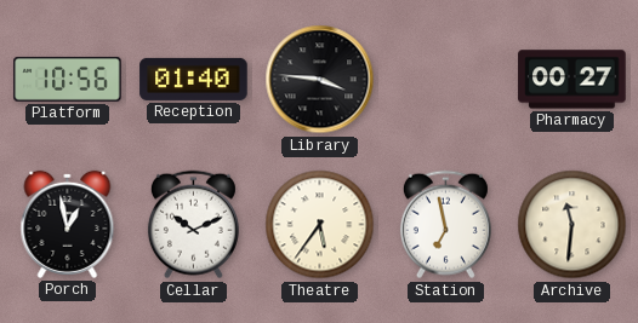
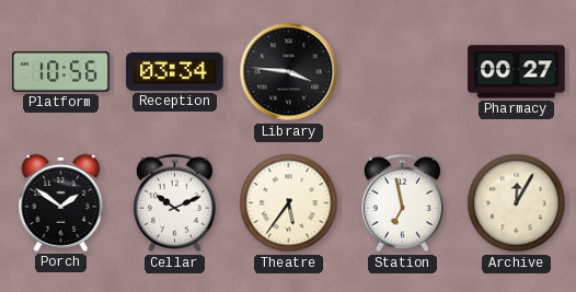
Reception: 01:40 -> 03:34
Porch: 12:58 -> 1:51
Archive: 11:31 -> 12:05
